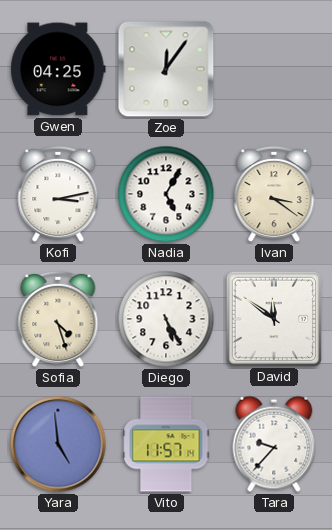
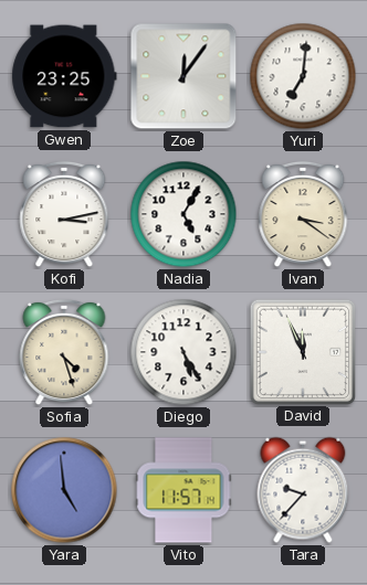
Gwen: 04:25 -> 23:25
Yuri: none -> 7:01
David: 11:51 -> 11:56
